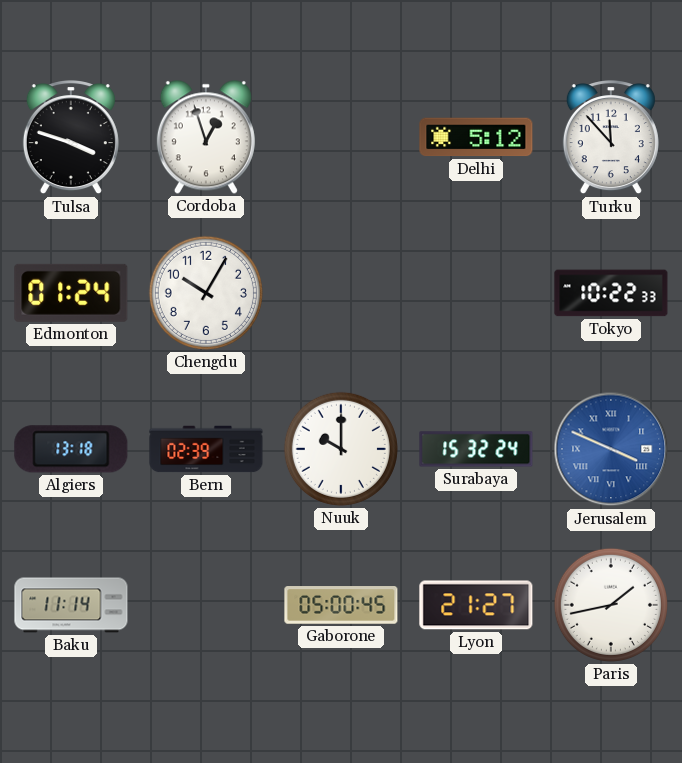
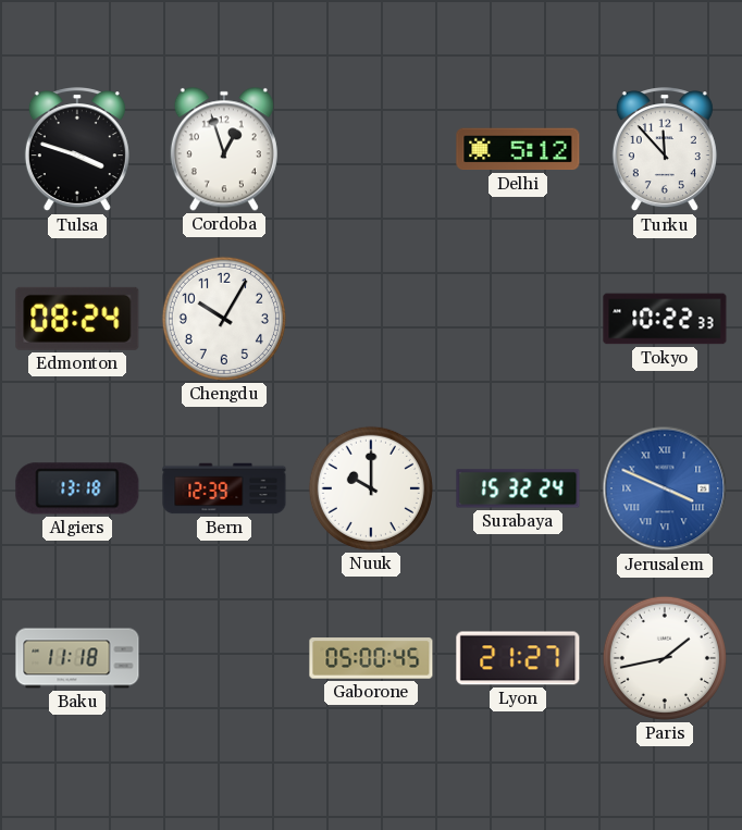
Edmonton: 01:24 -> 08:24
Bern: 02:39 -> 12:39
Baku: 11:14 -> 11:18
